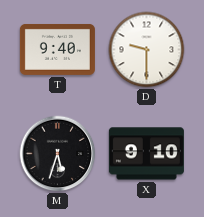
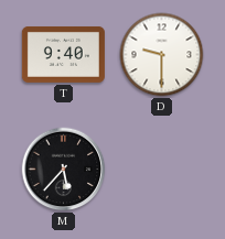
M: 5:33 -> 5:37
X: 9:10 -> none
